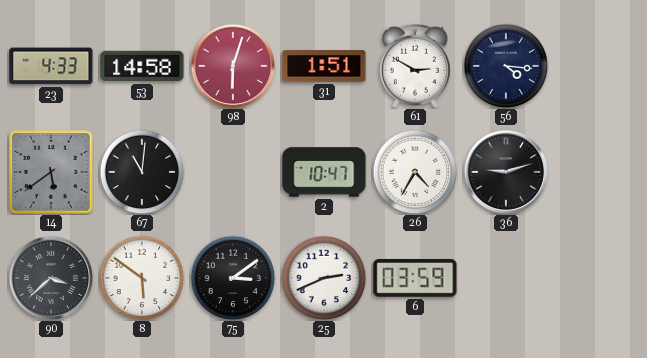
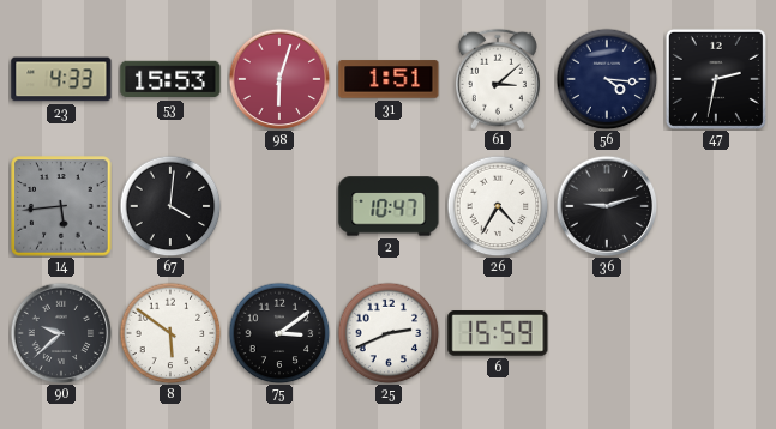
53: 14:58 -> 15:53
61: 2:50 -> 3:08
47: none -> 2:32
14: 5:39 -> 5:44
67: 11:01 -> 4:01
90: 3:38 -> 9:38
6: 03:59 -> 15:59
